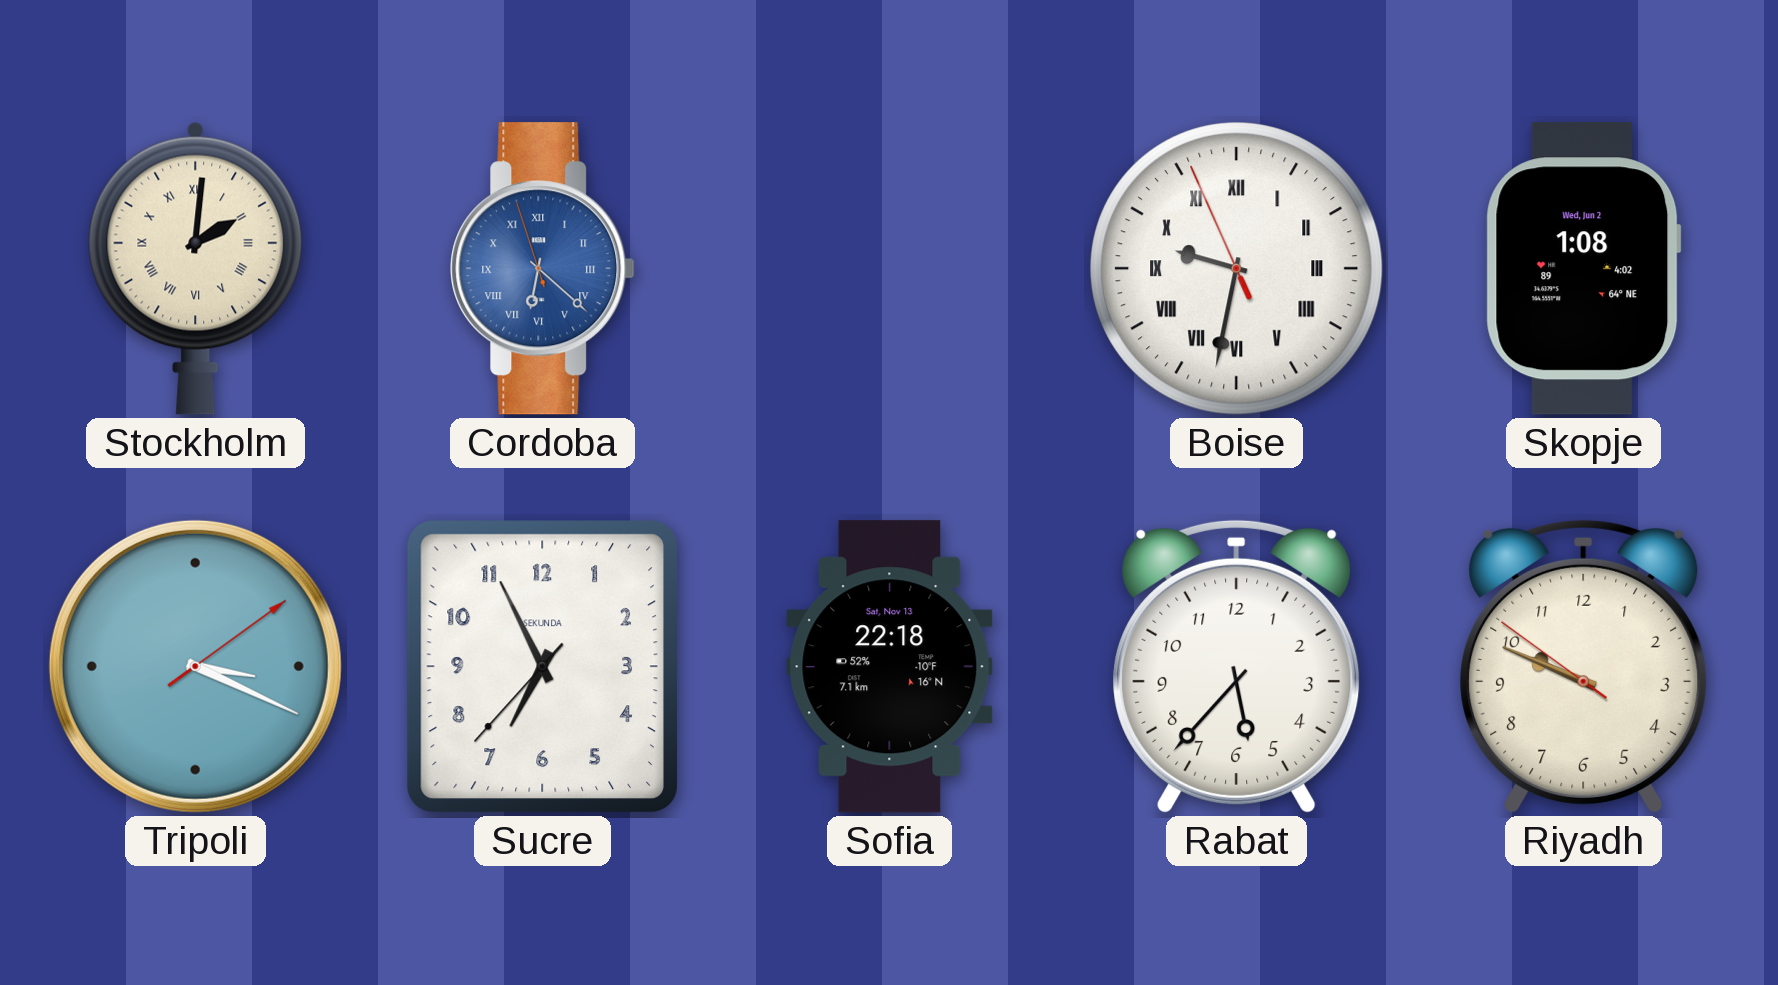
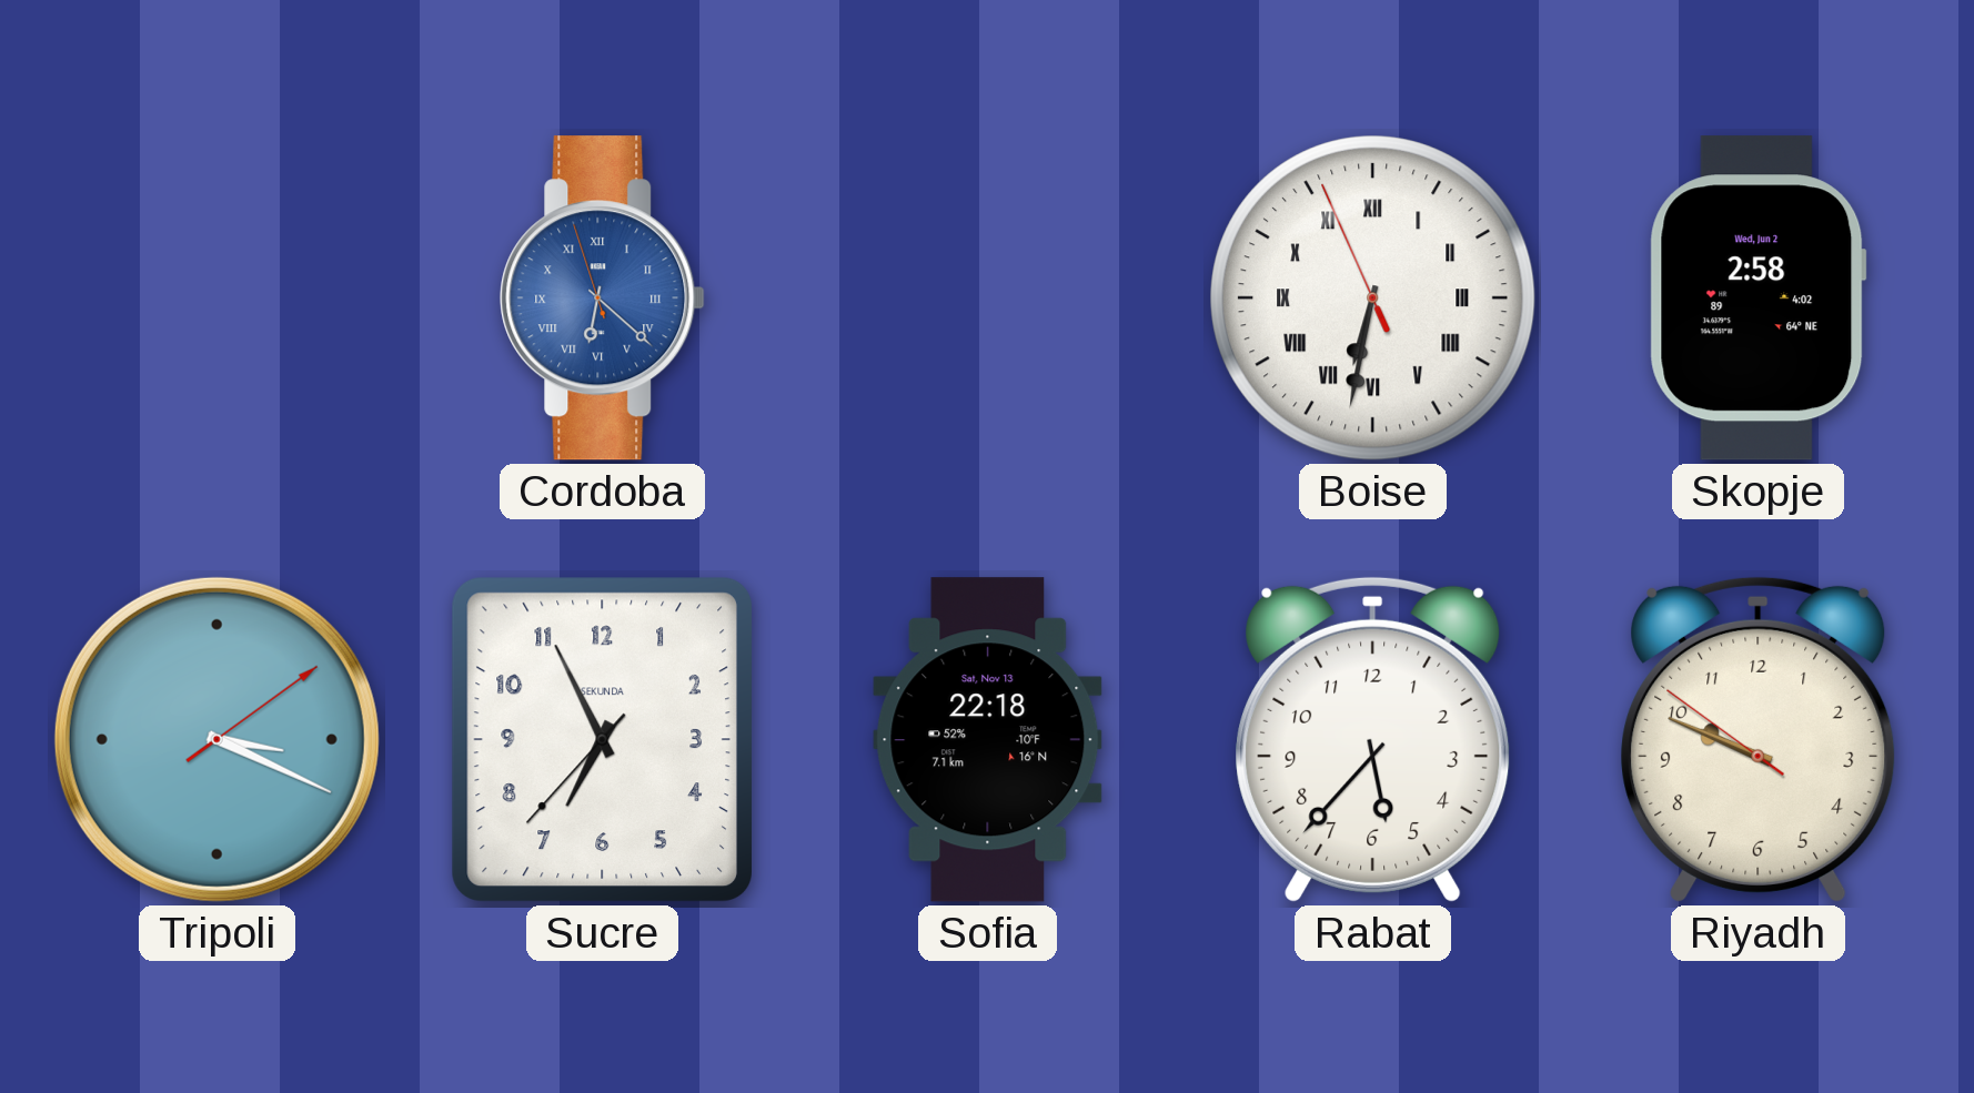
Stockholm: 2:01 -> none
Boise: 9:31 -> 6:31
Skopje: 1:08 -> 2:58
